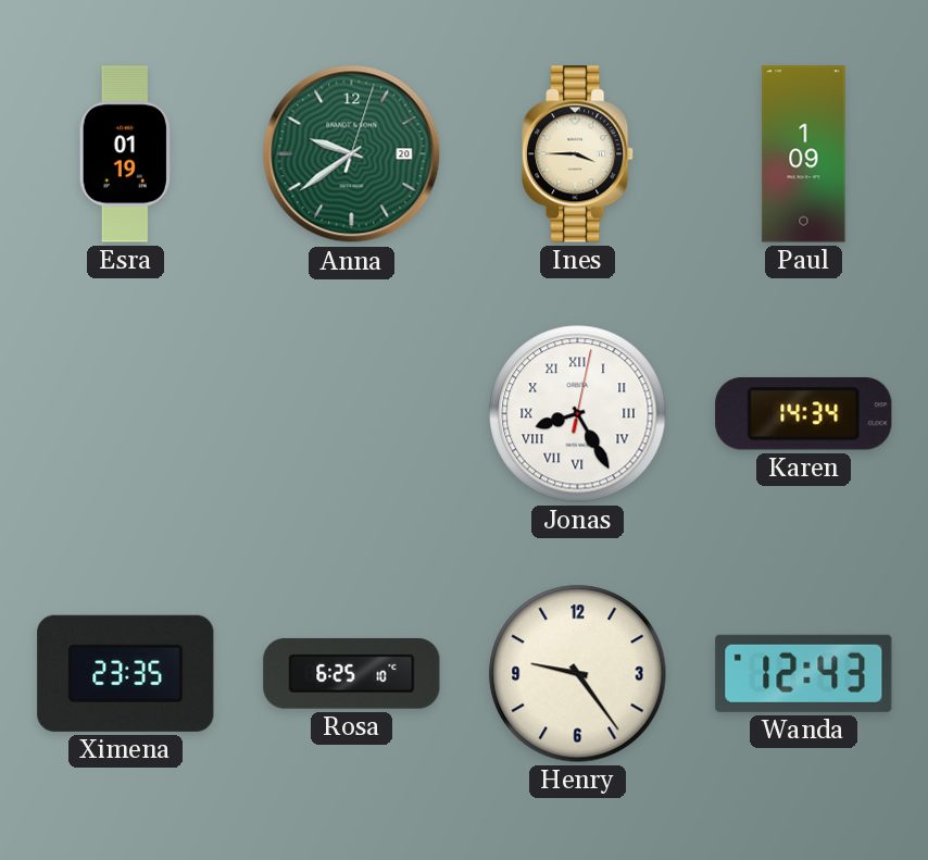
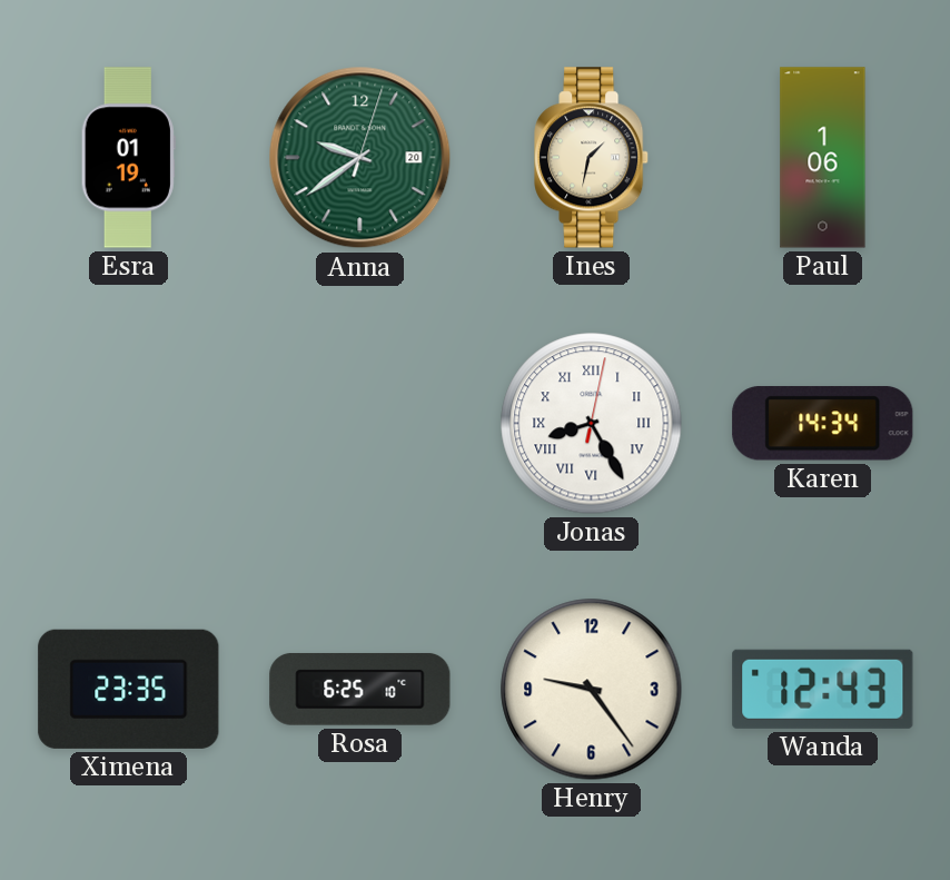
Ines: 3:45 -> 1:32
Paul: 1:09 -> 1:06
